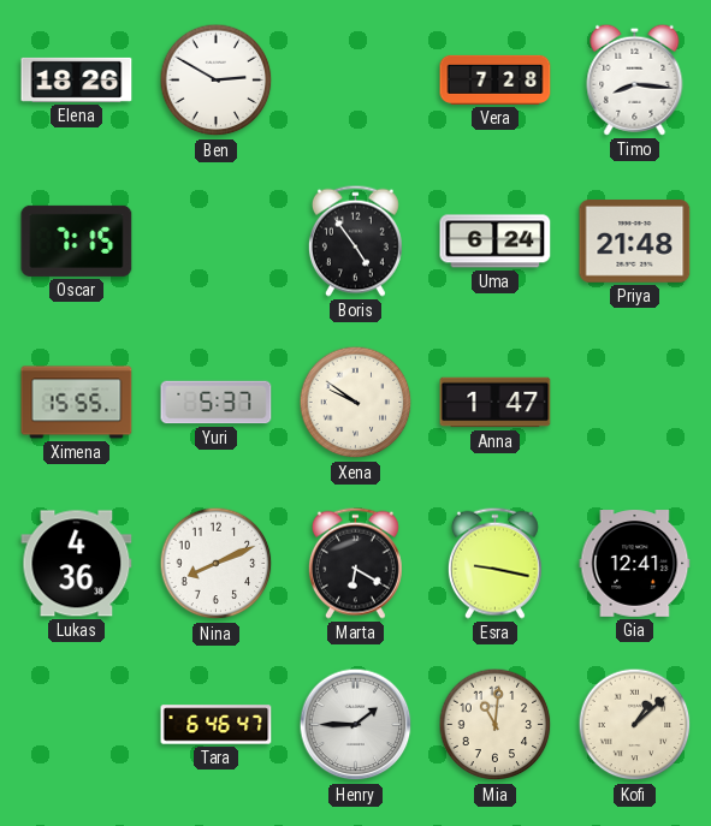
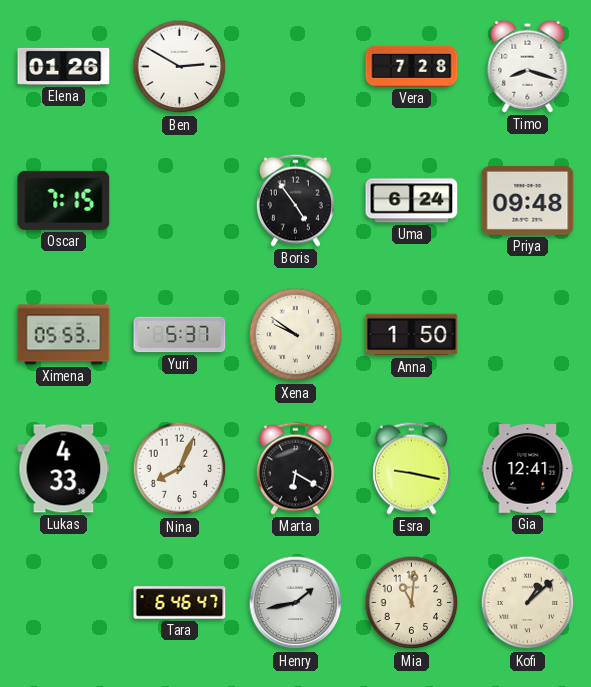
Elena: 18:26 -> 01:26
Timo: 8:16 -> 8:18
Priya: 21:48 -> 09:48
Ximena: 15:55 -> 05:53
Anna: 1:47 -> 1:50
Lukas: 4:36 -> 4:33
Nina: 8:11 -> 8:04
Henry: 1:45 -> 1:43
